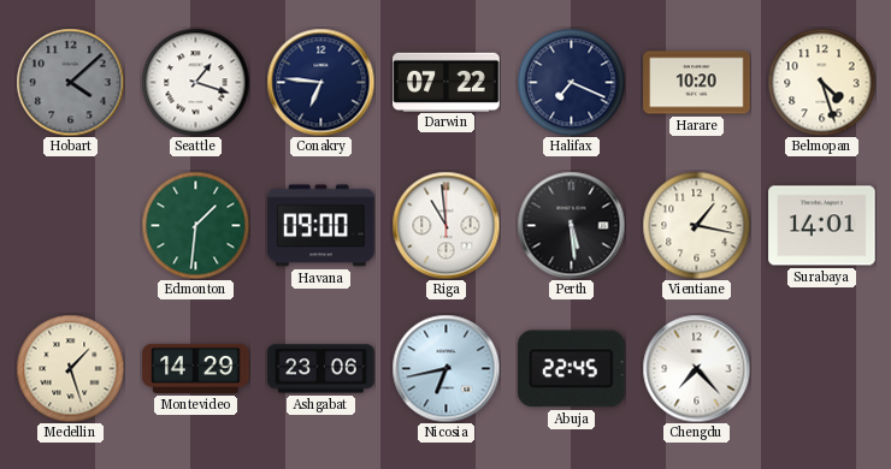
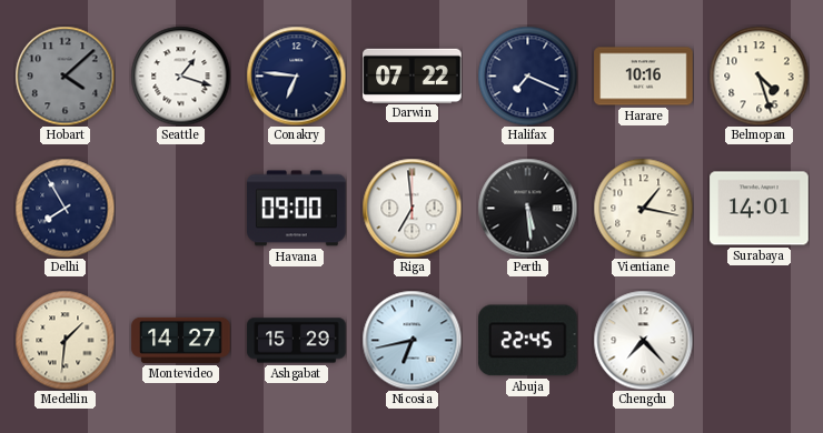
Harare: 10:20 -> 10:16
Delhi: none -> 7:55
Edmonton: 1:31 -> none
Riga: 10:59 -> 6:59
Medellin: 1:27 -> 1:31
Montevideo: 14:29 -> 14:27
Ashgabat: 23:06 -> 15:29
